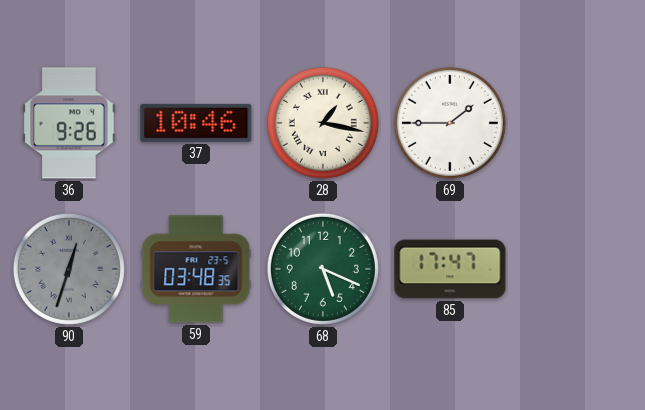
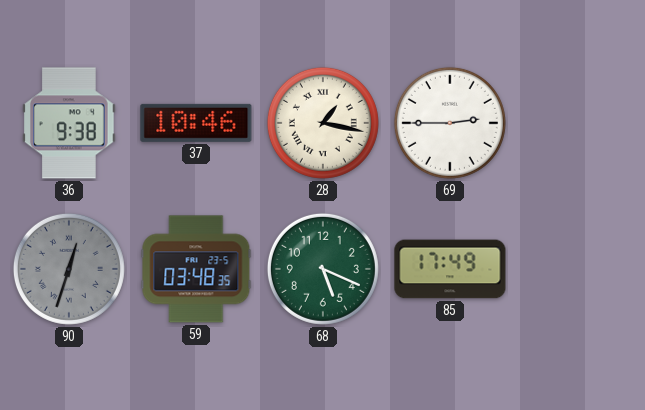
36: 9:26 -> 9:38
69: 1:45 -> 2:45
85: 17:47 -> 17:49
